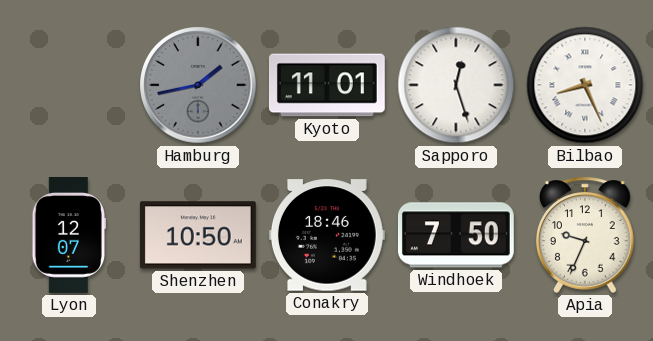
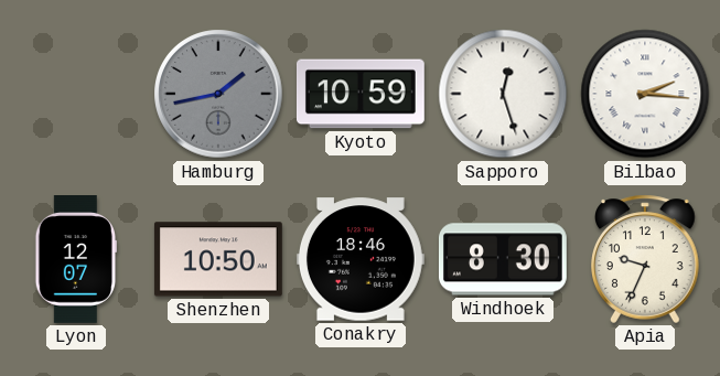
Kyoto: 11:01 -> 10:59
Bilbao: 8:26 -> 2:16
Windhoek: 7:50 -> 8:30
